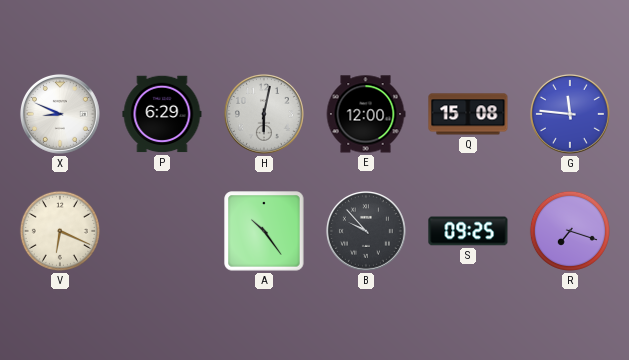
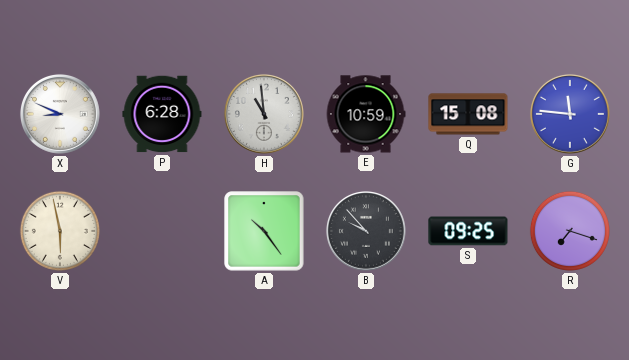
P: 6:29 -> 6:28
H: 6:02 -> 10:59
E: 12:00 -> 10:59
V: 6:19 -> 5:58
